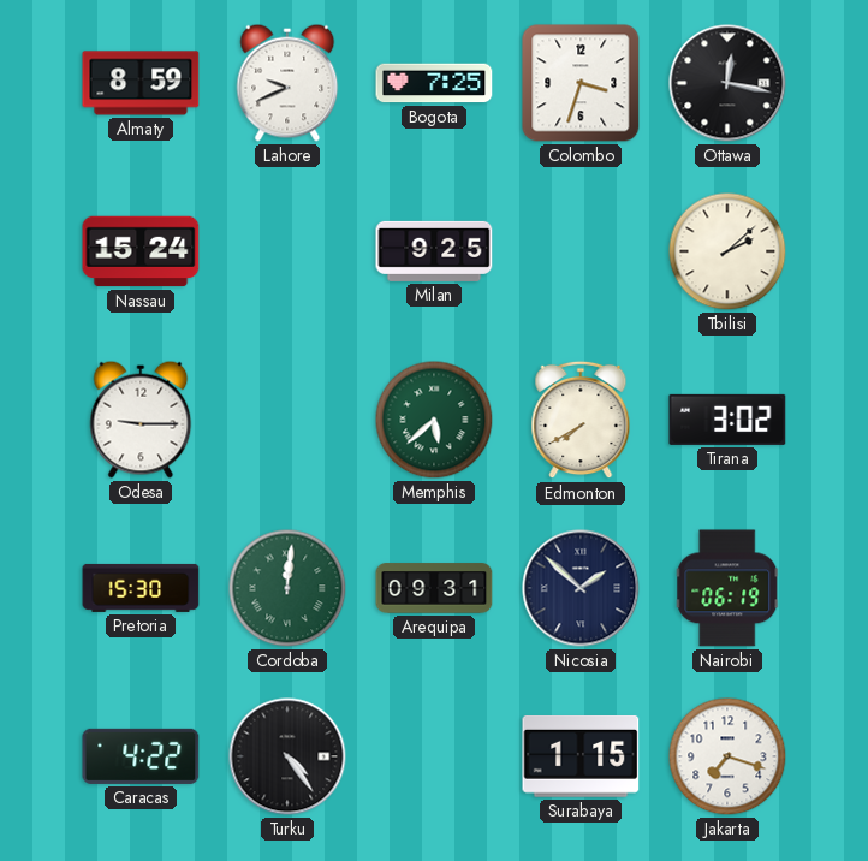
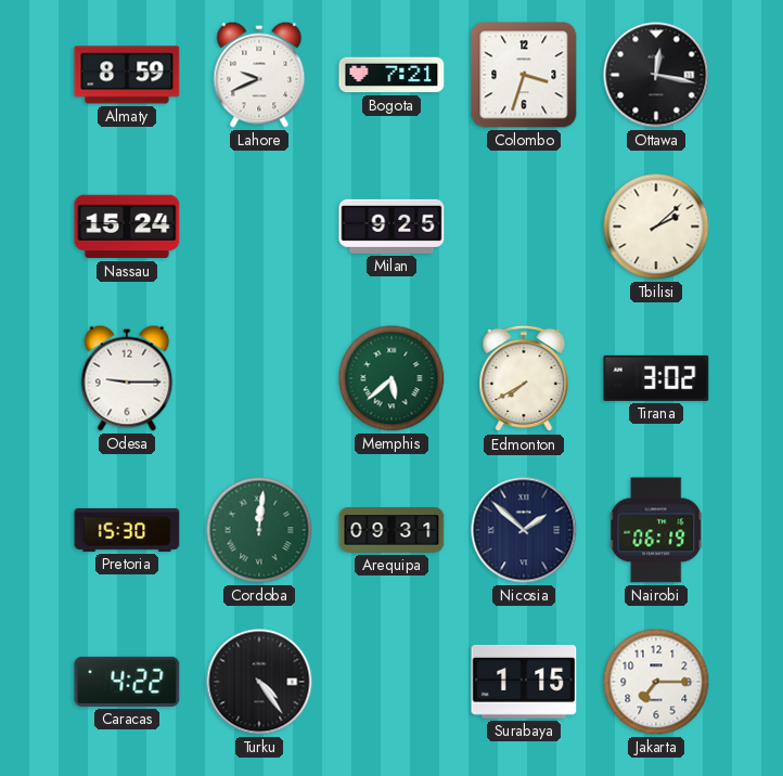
Bogota: 7:25 -> 7:21
Jakarta: 7:18 -> 7:15
